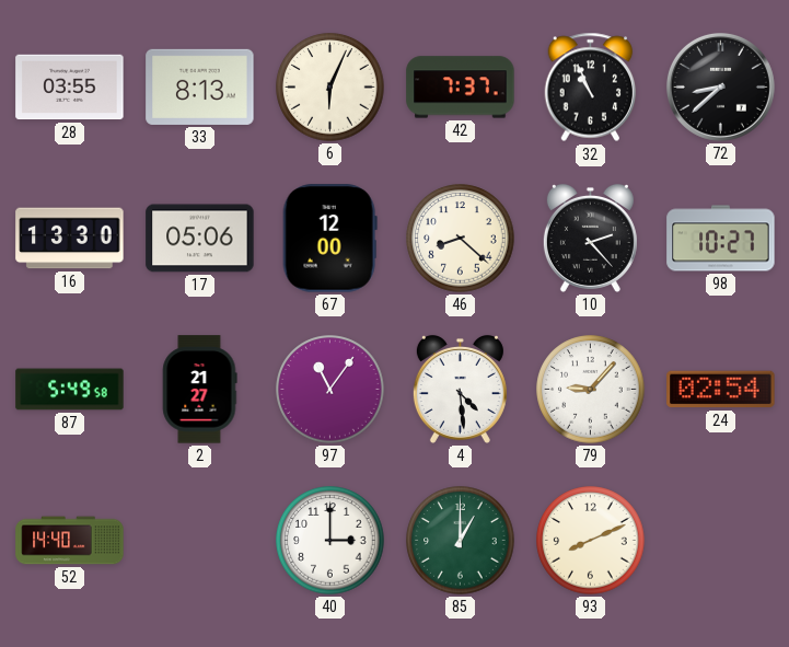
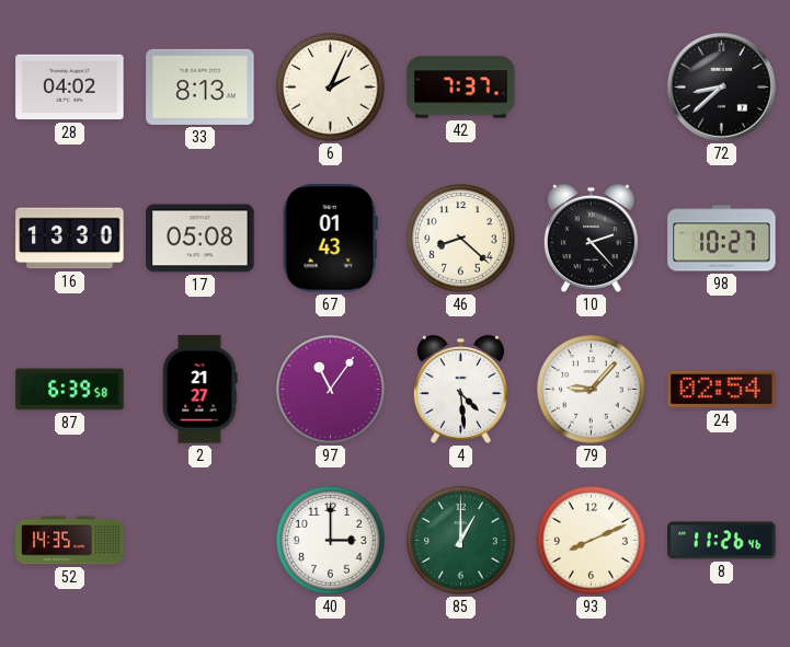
28: 03:55 -> 04:02
6: 6:04 -> 2:04
32: 10:56 -> none
17: 05:06 -> 05:08
67: 12:00 -> 01:43
87: 5:49 -> 6:39
52: 14:40 -> 14:35
8: none -> 11:26
